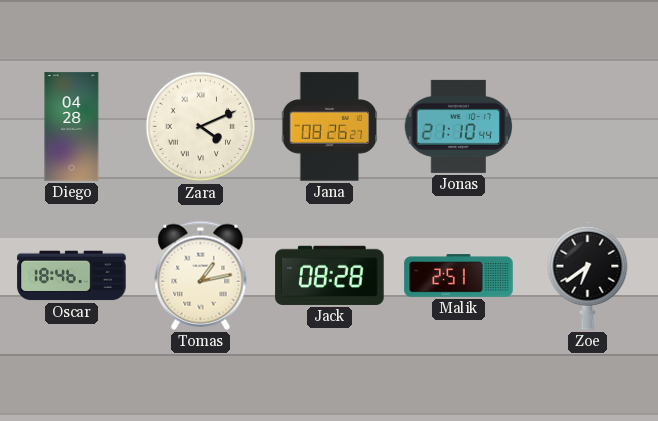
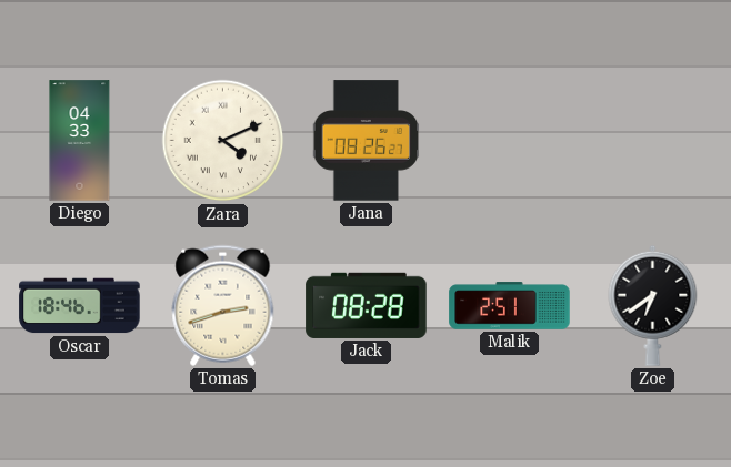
Diego: 04:28 -> 04:33
Jonas: 21:10 -> none
Tomas: 1:13 -> 2:42
